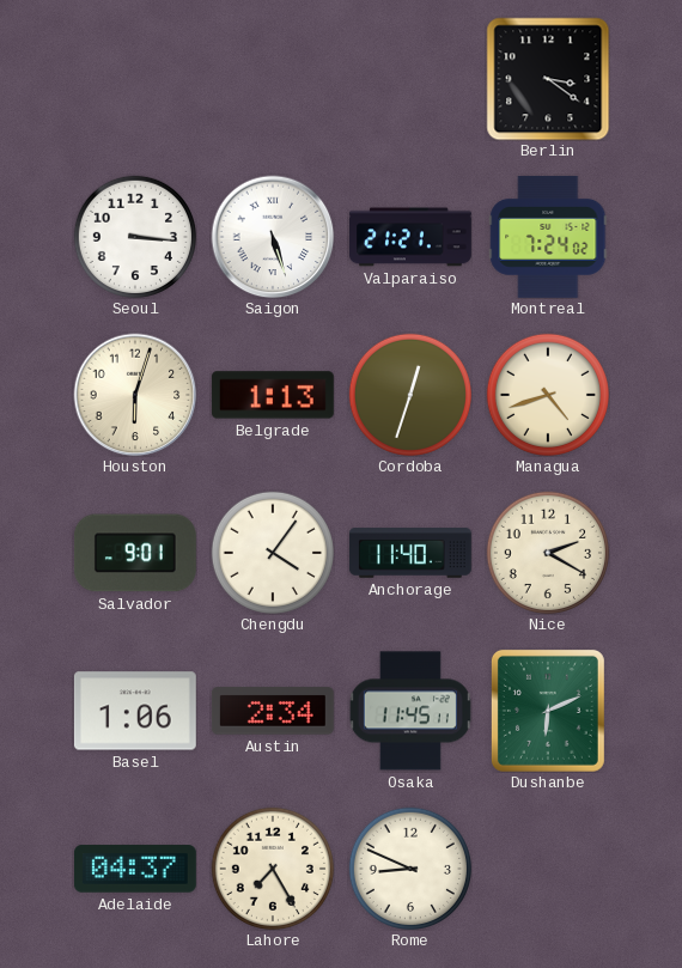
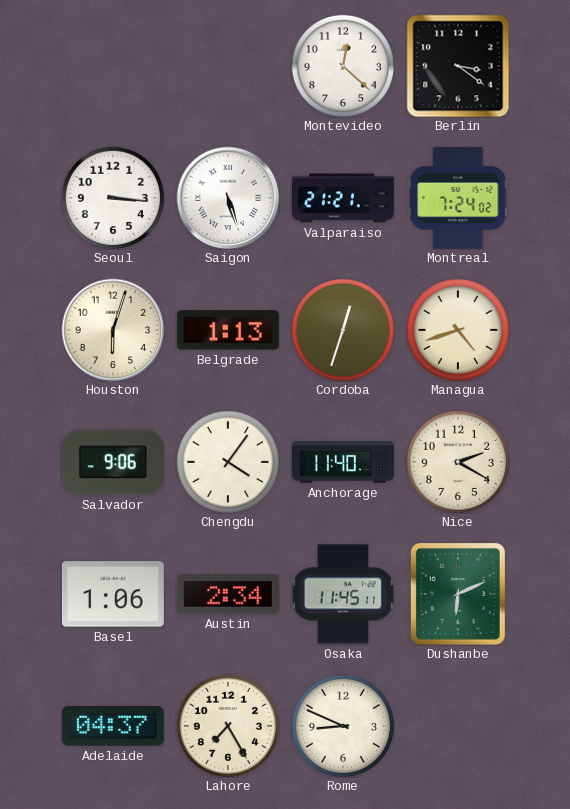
Montevideo: none -> 12:22
Salvador: 9:01 -> 9:06
